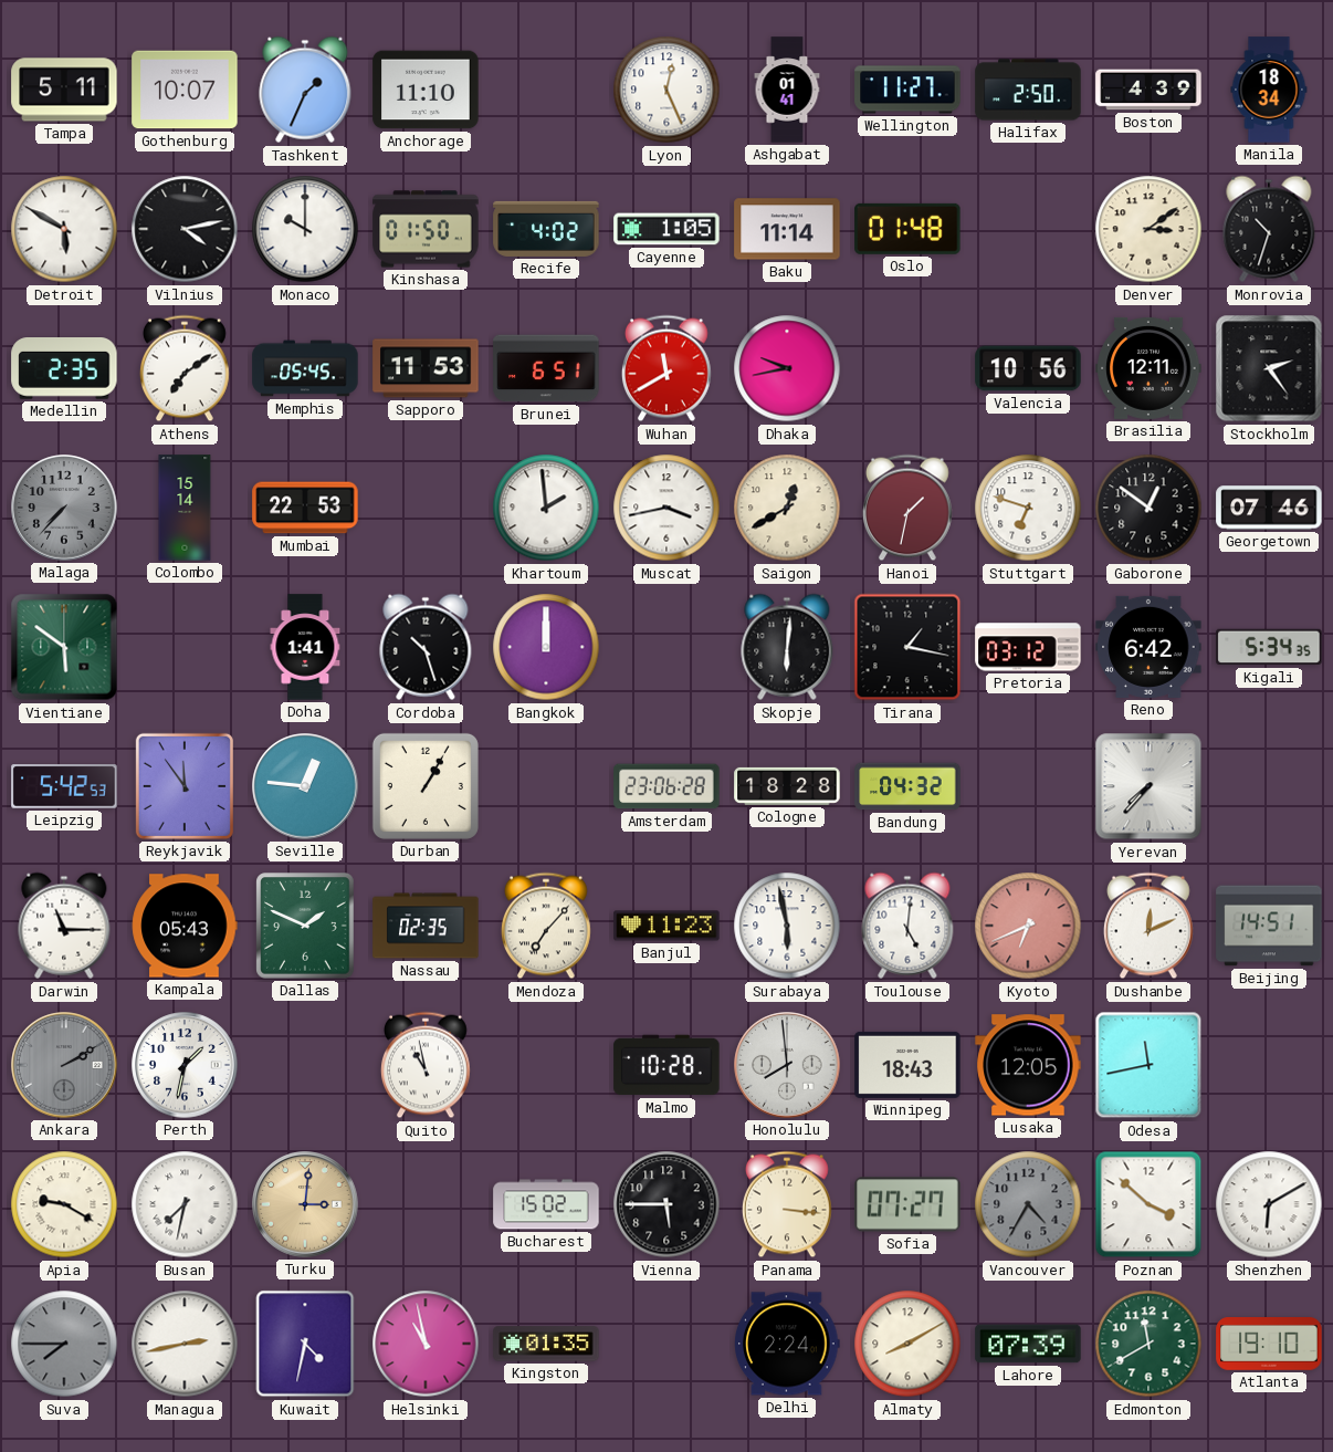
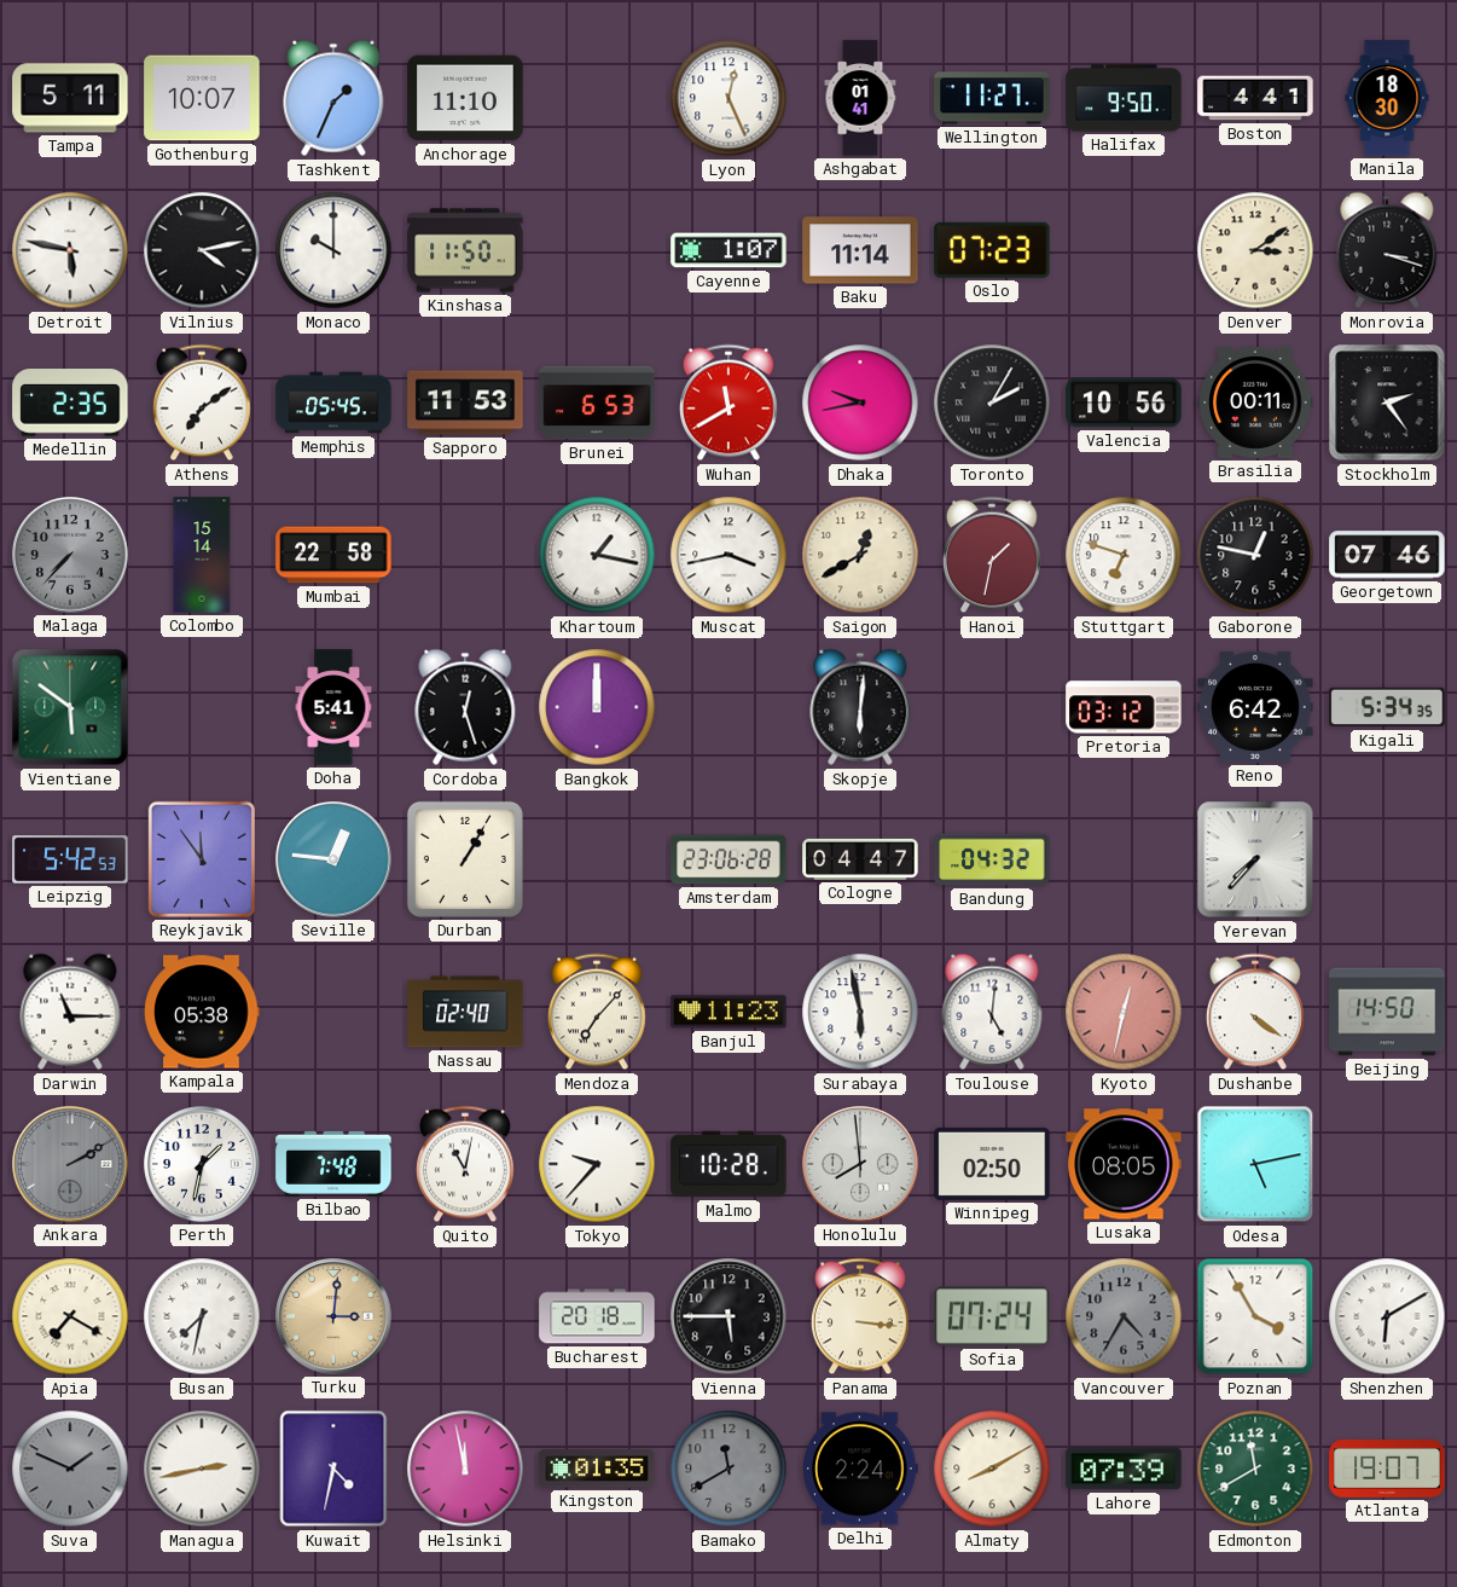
Halifax: 2:50 -> 9:50
Boston: 4:39 -> 4:41
Manila: 18:34 -> 18:30
Detroit: 5:50 -> 5:47
Kinshasa: 01:50 -> 11:50
Recife: 4:02 -> none
Cayenne: 1:05 -> 1:07
Oslo: 01:48 -> 07:23
Monrovia: 10:33 -> 3:18
Brunei: 6:51 -> 6:53
Toronto: none -> 2:05
Brasilia: 12:11 -> 00:11
Mumbai: 22:53 -> 22:58
Khartoum: 1:59 -> 1:17
Gaborone: 12:51 -> 12:47
Doha: 1:41 -> 5:41
Cordoba: 10:27 -> 12:27
Tirana: 1:17 -> none
Cologne: 18:28 -> 04:47
Kampala: 05:43 -> 05:38
Dallas: 1:49 -> none
Nassau: 02:35 -> 02:40
Kyoto: 6:41 -> 12:32
Dushanbe: 12:11 -> 4:21
Beijing: 14:51 -> 14:50
Bilbao: none -> 7:48
Quito: 10:58 -> 11:02
Tokyo: none -> 9:37
Winnipeg: 18:43 -> 02:50
Lusaka: 12:05 -> 08:05
Odesa: 11:43 -> 5:13
Apia: 9:20 -> 7:20
Bucharest: 15:02 -> 20:18
Sofia: 07:27 -> 07:24
Poznan: 3:52 -> 3:55
Suva: 7:45 -> 1:49
Helsinki: 10:58 -> 11:58
Bamako: none -> 11:40
Atlanta: 19:10 -> 19:07
